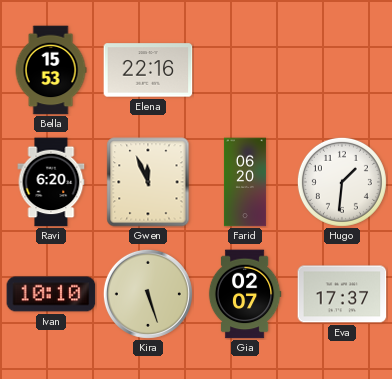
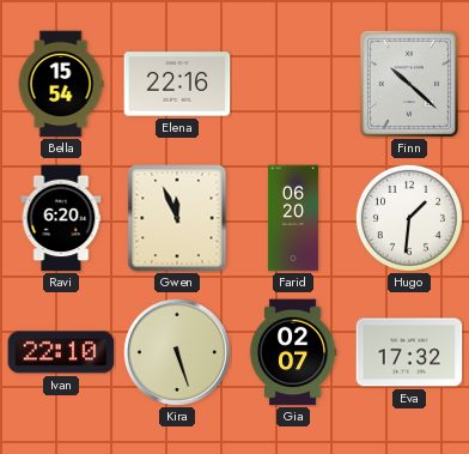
Bella: 15:53 -> 15:54
Finn: none -> 10:22
Ivan: 10:10 -> 22:10
Eva: 17:37 -> 17:32
